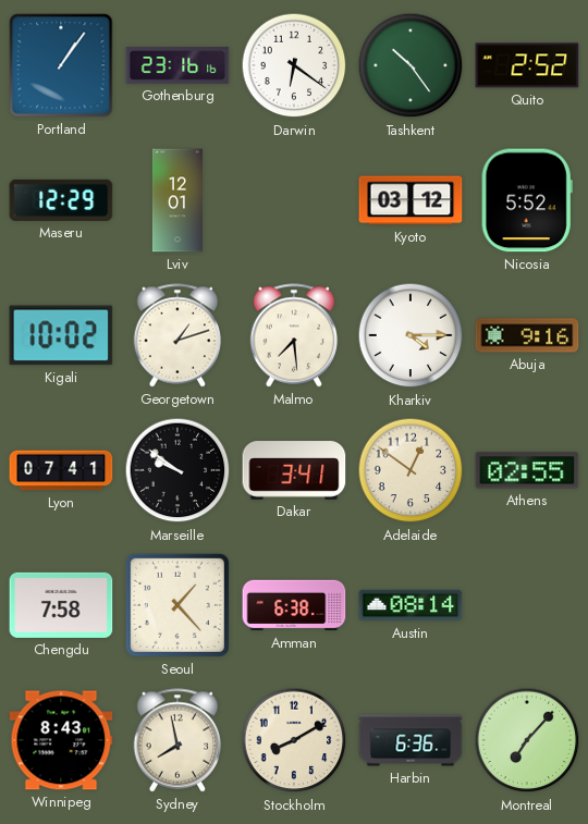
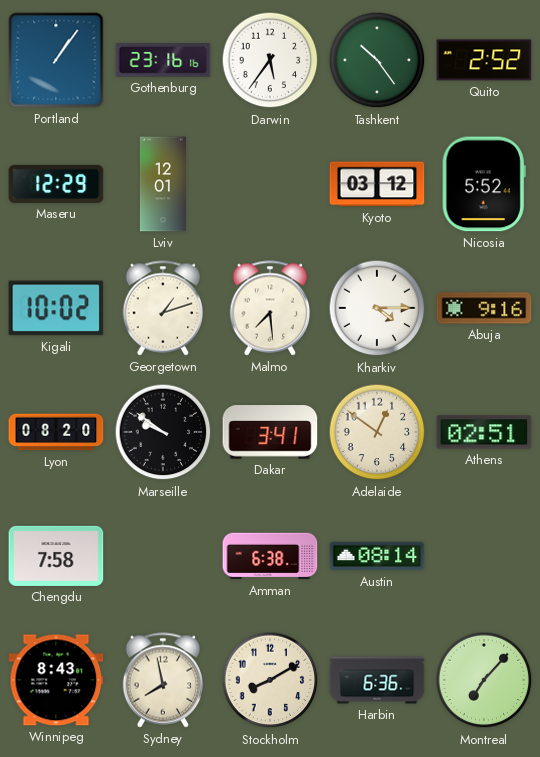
Darwin: 6:21 -> 5:36
Lyon: 07:41 -> 08:20
Athens: 02:55 -> 02:51
Seoul: 1:23 -> none
